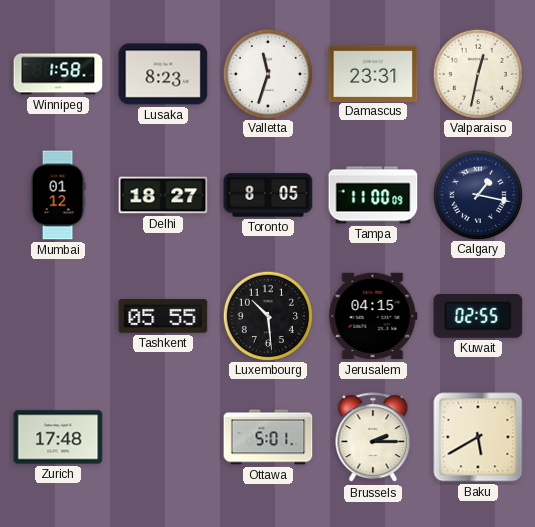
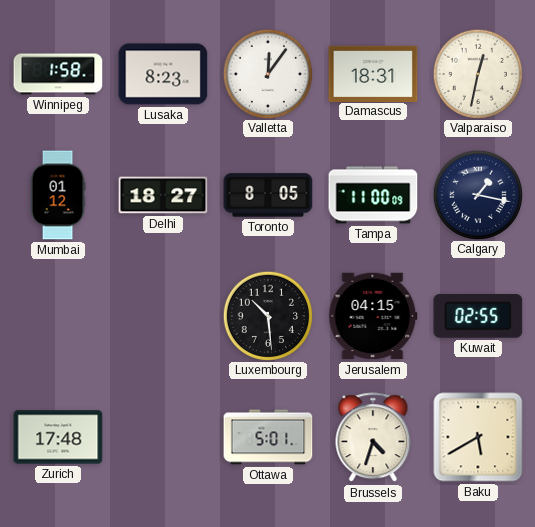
Valletta: 11:33 -> 12:06
Damascus: 23:31 -> 18:31
Tashkent: 05:55 -> none
Brussels: 2:15 -> 4:33
